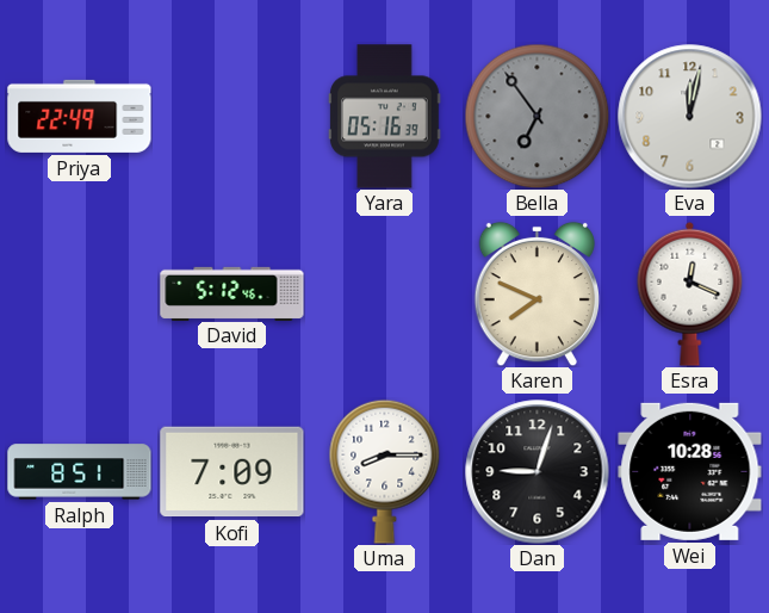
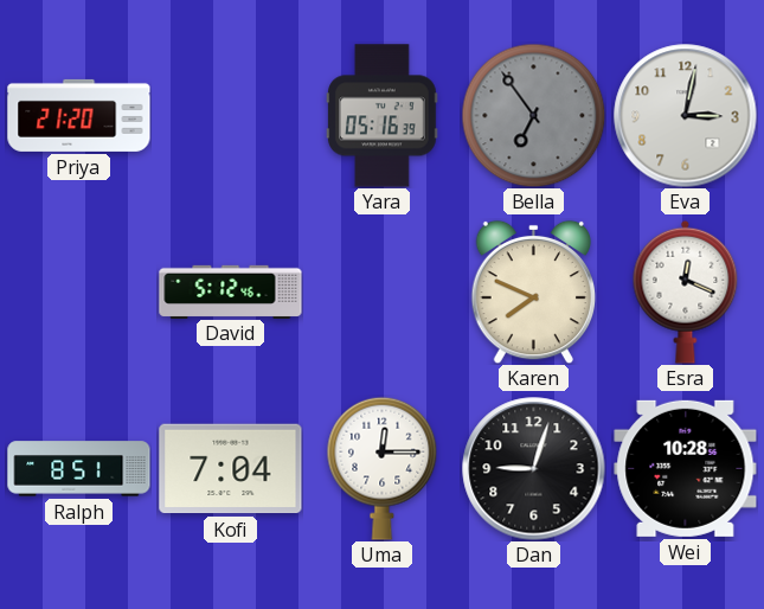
Priya: 22:49 -> 21:20
Eva: 12:02 -> 3:02
Kofi: 7:09 -> 7:04
Uma: 8:15 -> 12:15
